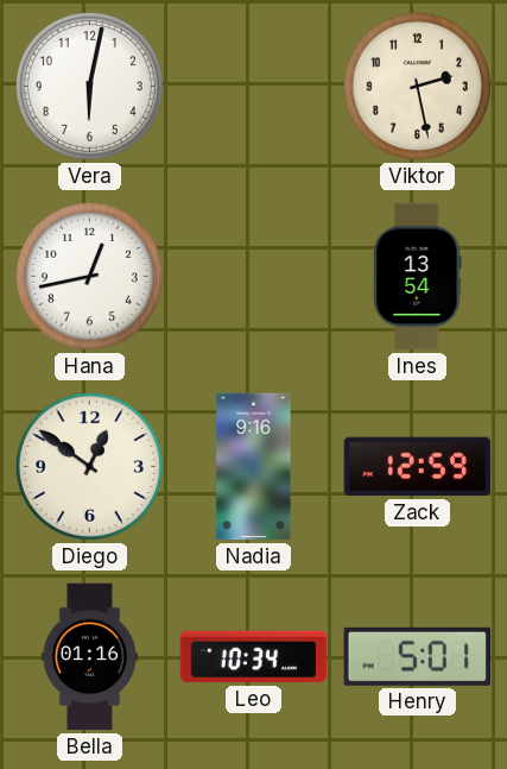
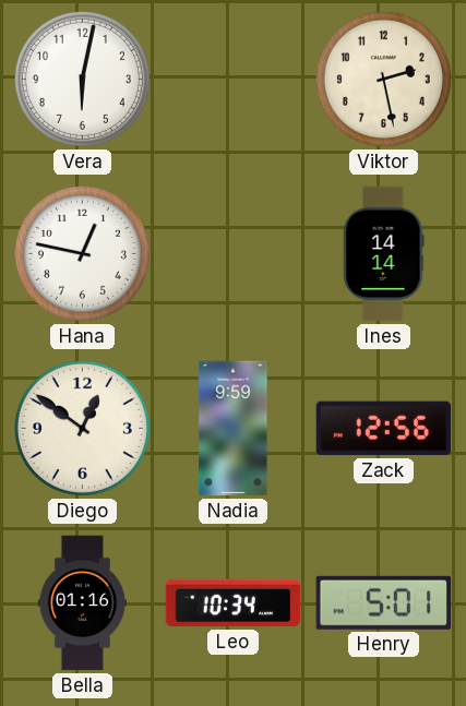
Hana: 12:43 -> 12:47
Ines: 13:54 -> 14:14
Nadia: 9:16 -> 9:59
Zack: 12:59 -> 12:56
